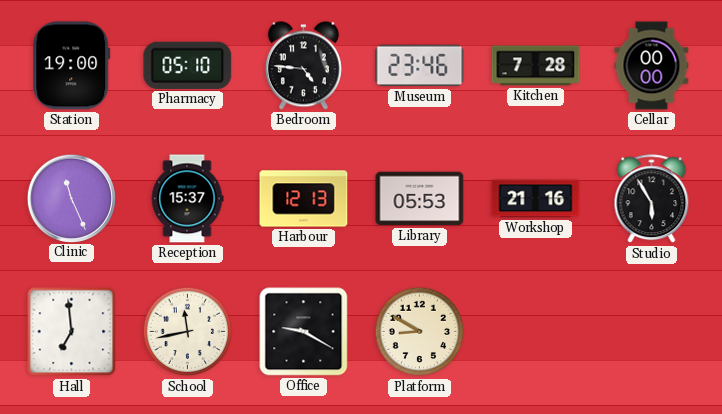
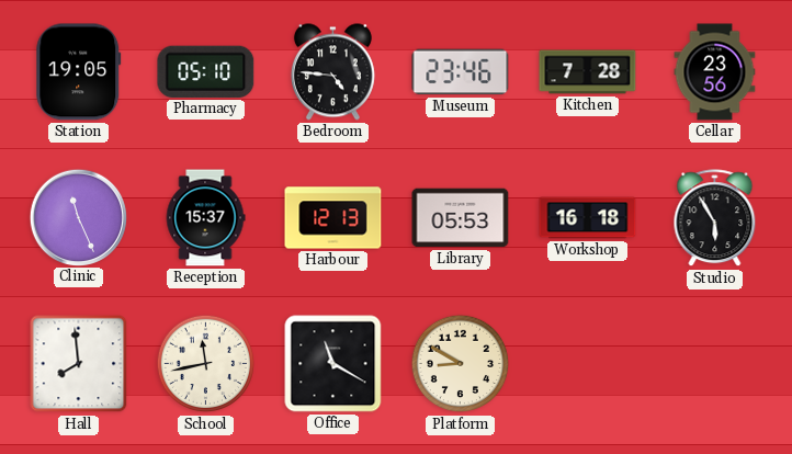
Station: 19:00 -> 19:05
Cellar: 00:00 -> 23:56
Workshop: 21:16 -> 16:18
Hall: 6:59 -> 7:59
Office: 9:20 -> 11:20
